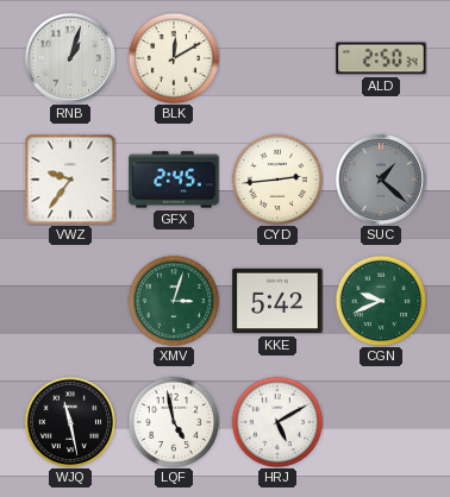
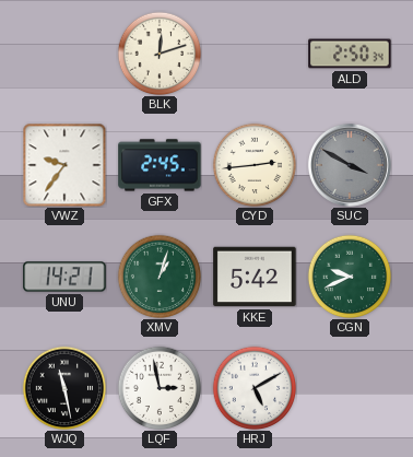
RNB: 1:03 -> none
BLK: 12:10 -> 12:12
SUC: 1:22 -> 3:50
UNU: none -> 14:21
XMV: 3:03 -> 1:03
LQF: 4:58 -> 2:58
